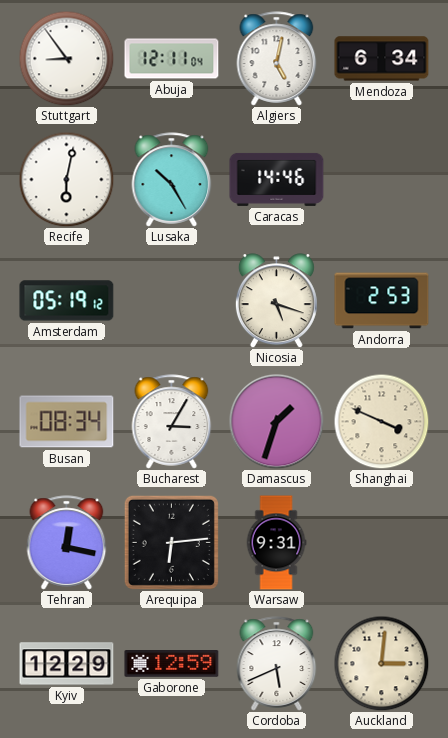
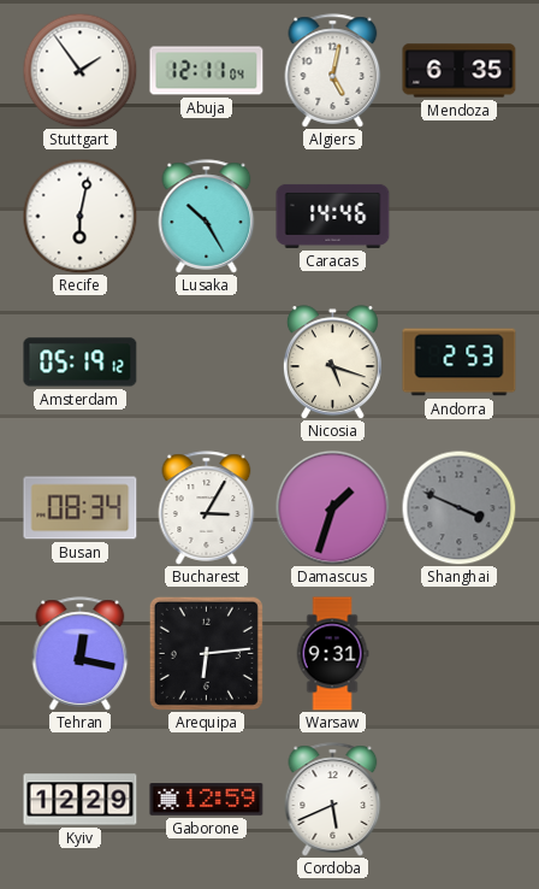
Stuttgart: 8:54 -> 1:54
Mendoza: 6:34 -> 6:35
Shanghai dial: cream -> grey
Auckland: 3:01 -> none
